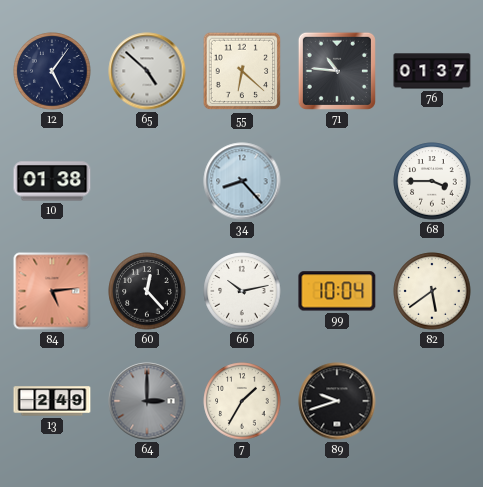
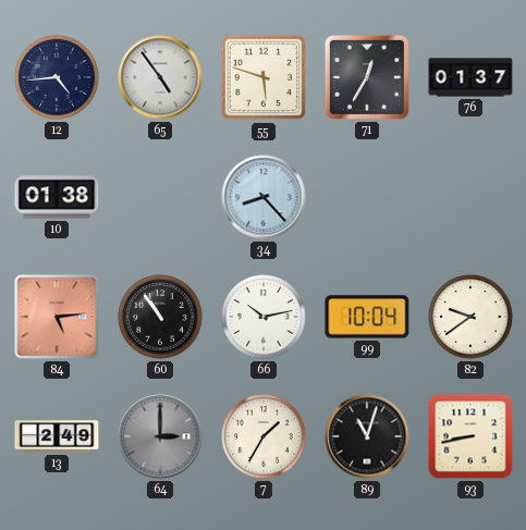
12: 5:06 -> 4:44
65: 4:52 -> 4:54
55: 6:22 -> 5:48
71: 10:46 -> 12:35
68: 3:45 -> none
60: 12:23 -> 10:54
82: 5:39 -> 9:39
89: 9:42 -> 11:03
93: none -> 8:43
